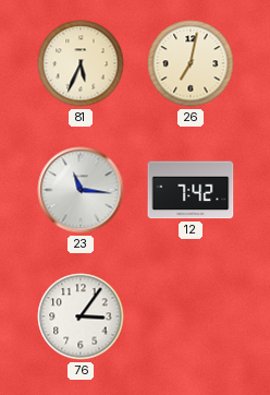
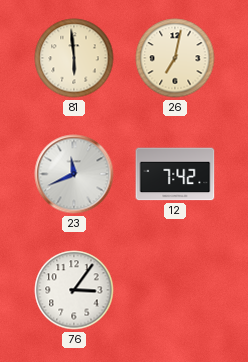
81: 5:34 -> 5:59
23: 11:16 -> 11:41
